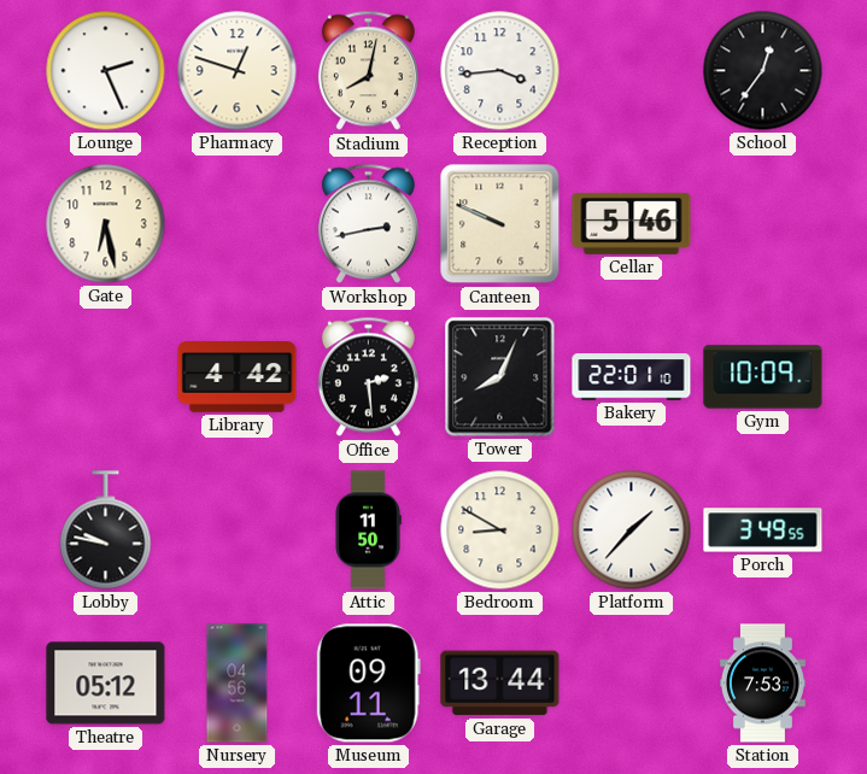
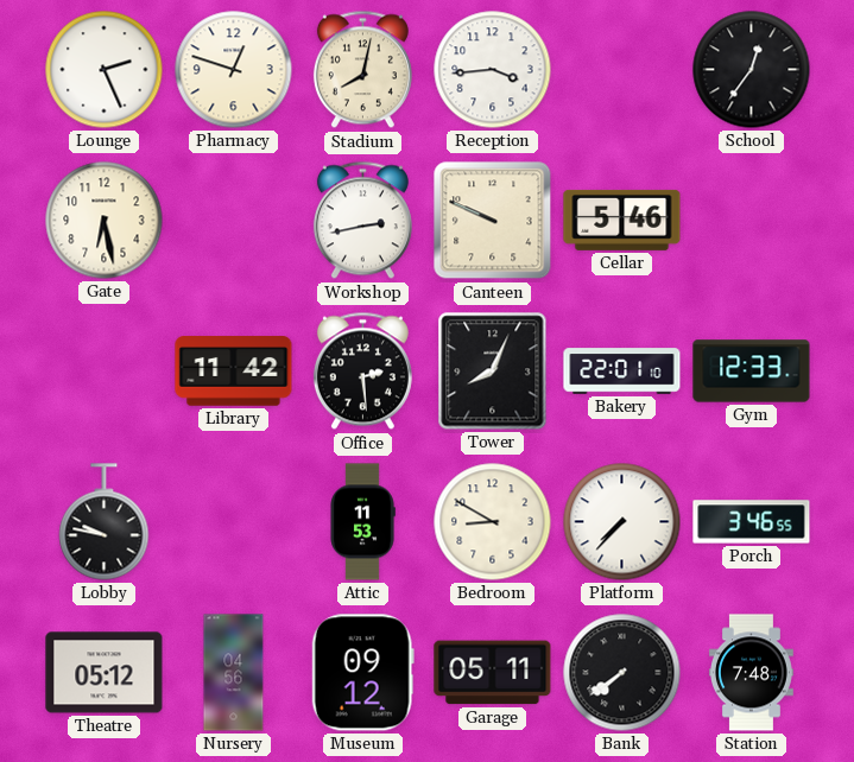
Library: 4:42 -> 11:42
Gym: 10:09 -> 12:33
Attic: 11:50 -> 11:53
Platform: 1:37 -> 7:37
Porch: 3:49 -> 3:46
Museum: 09:11 -> 09:12
Garage: 13:44 -> 05:11
Bank: none -> 7:39
Station: 7:53 -> 7:48
